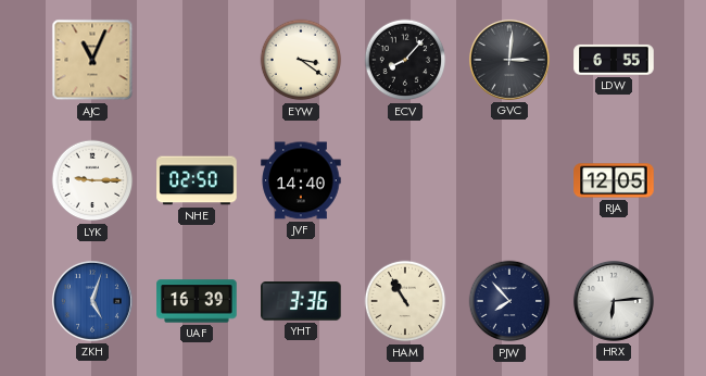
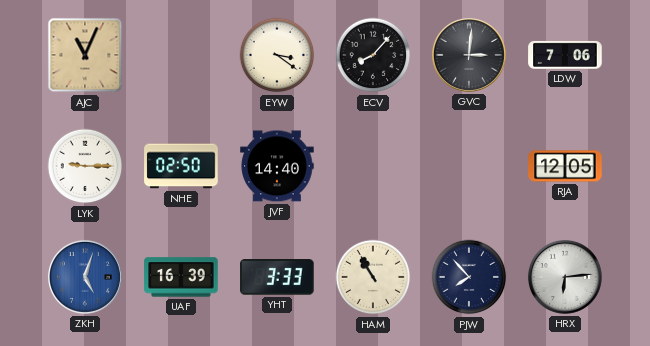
LDW: 6:55 -> 7:06
YHT: 3:36 -> 3:33
